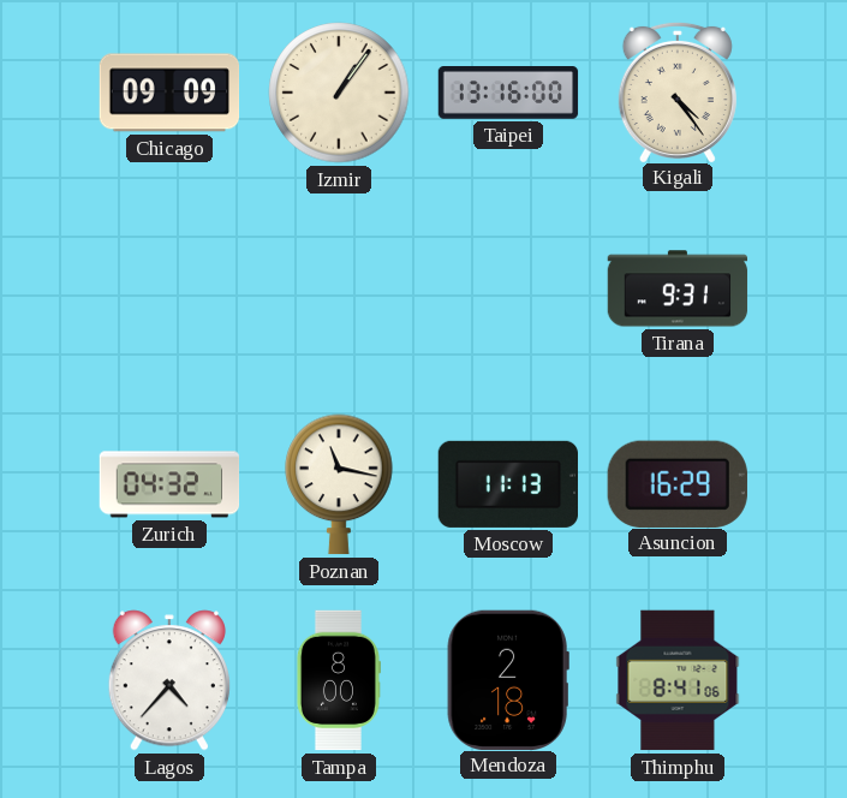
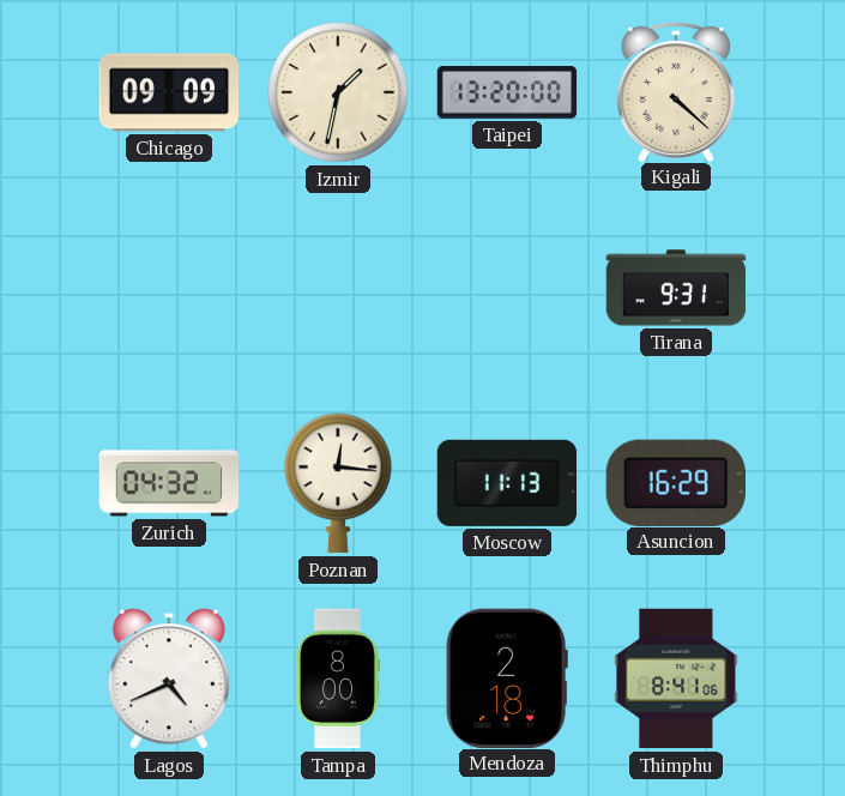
Izmir: 1:06 -> 1:32
Taipei: 13:16 -> 13:20
Kigali: 4:24 -> 4:22
Poznan: 11:17 -> 12:16
Lagos: 4:37 -> 4:41
